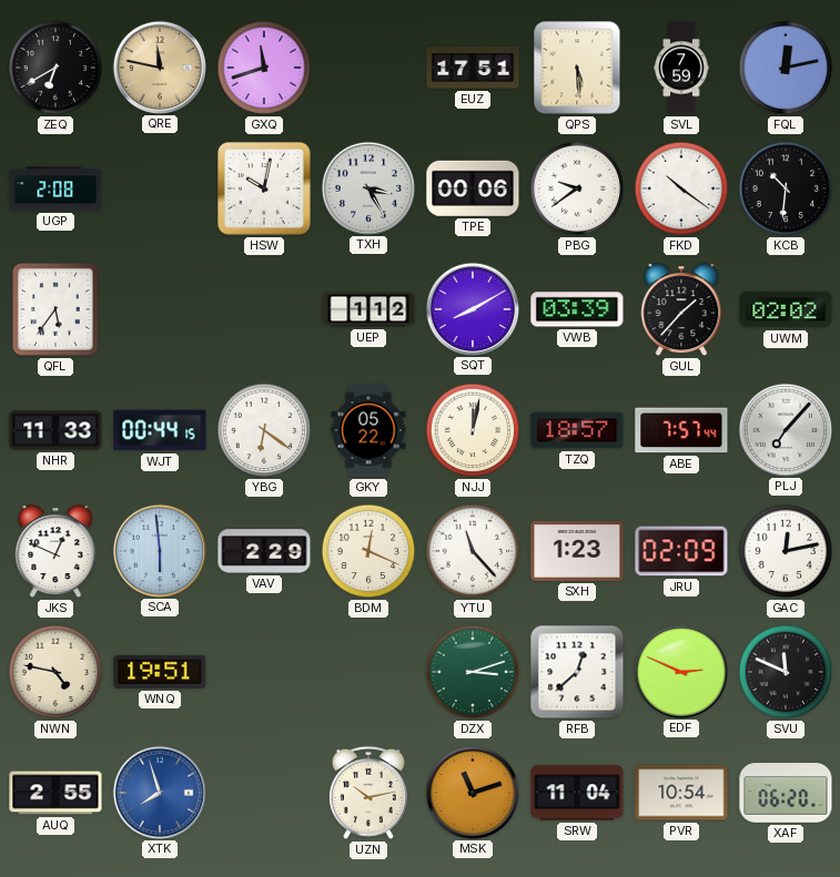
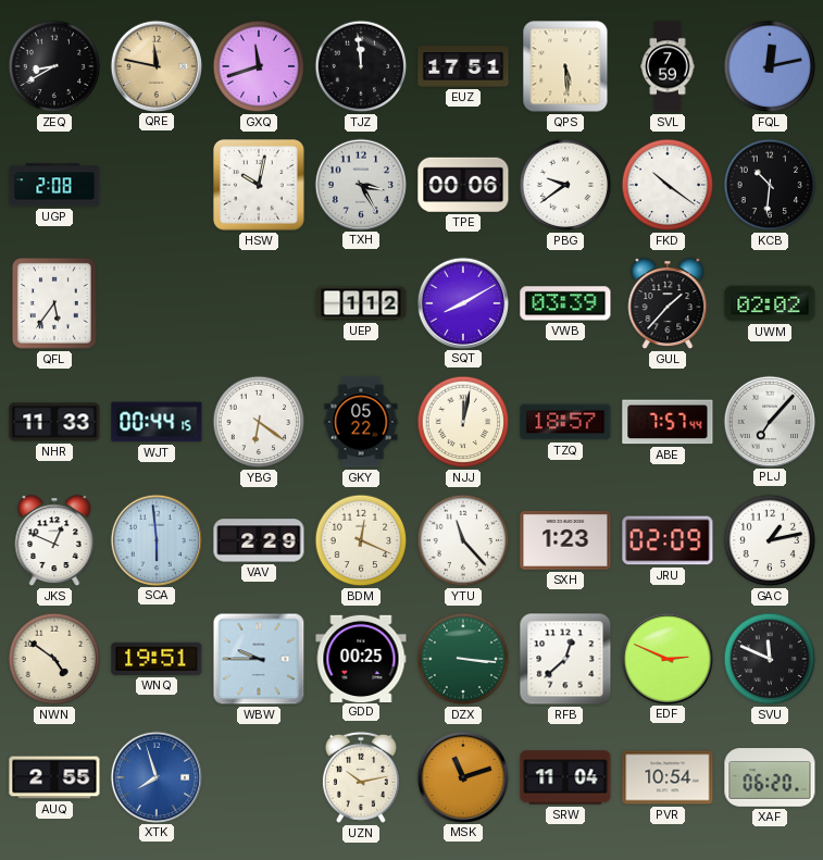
ZEQ: 6:40 -> 8:40
TJZ: none -> 11:59
GAC: 12:13 -> 1:13
NWN: 4:47 -> 4:51
WBW: none -> 9:45
GDD: none -> 00:25
DZX: 3:12 -> 3:16
